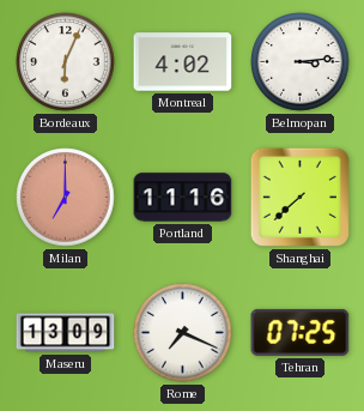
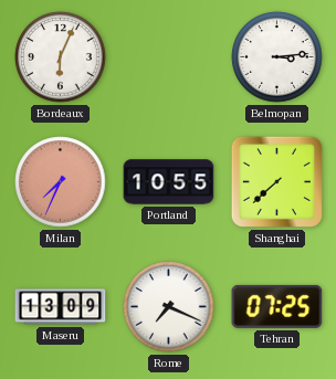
Montreal: 4:02 -> none
Milan: 7:00 -> 7:34
Portland: 11:16 -> 10:55
